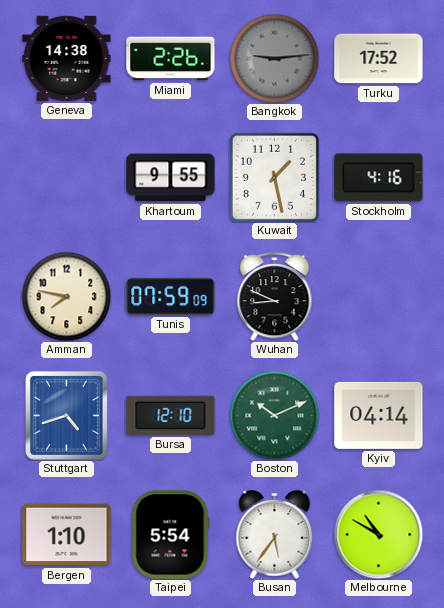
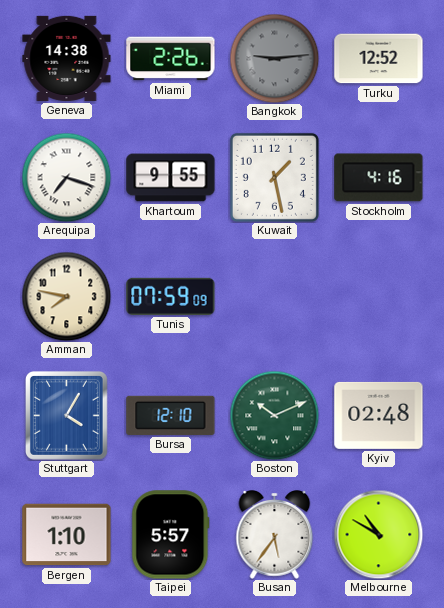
Turku: 17:52 -> 12:52
Arequipa: none -> 7:18
Wuhan: 8:49 -> none
Stuttgart: 4:42 -> 4:05
Kyiv: 04:14 -> 02:48
Taipei: 5:54 -> 5:57
